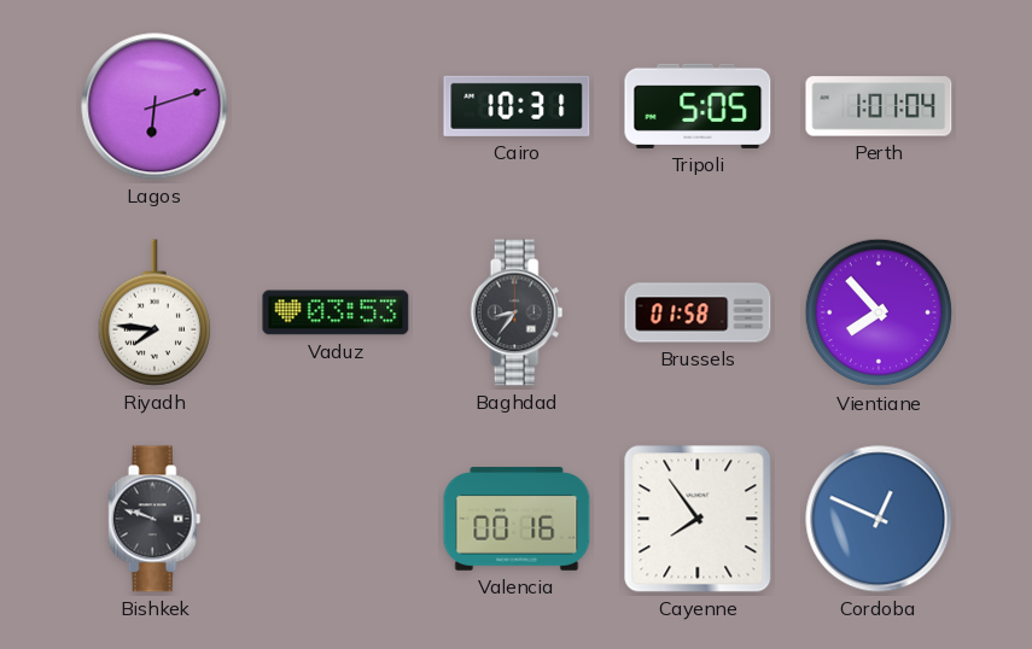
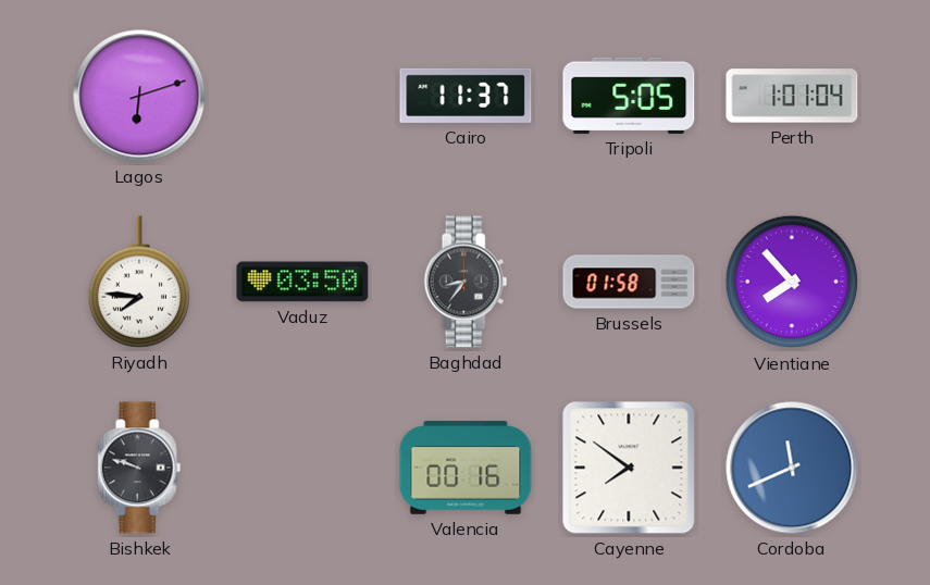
Cairo: 10:31 -> 11:37
Vaduz: 03:53 -> 03:50
Cayenne: 7:54 -> 7:51
Cordoba: 12:49 -> 11:41
